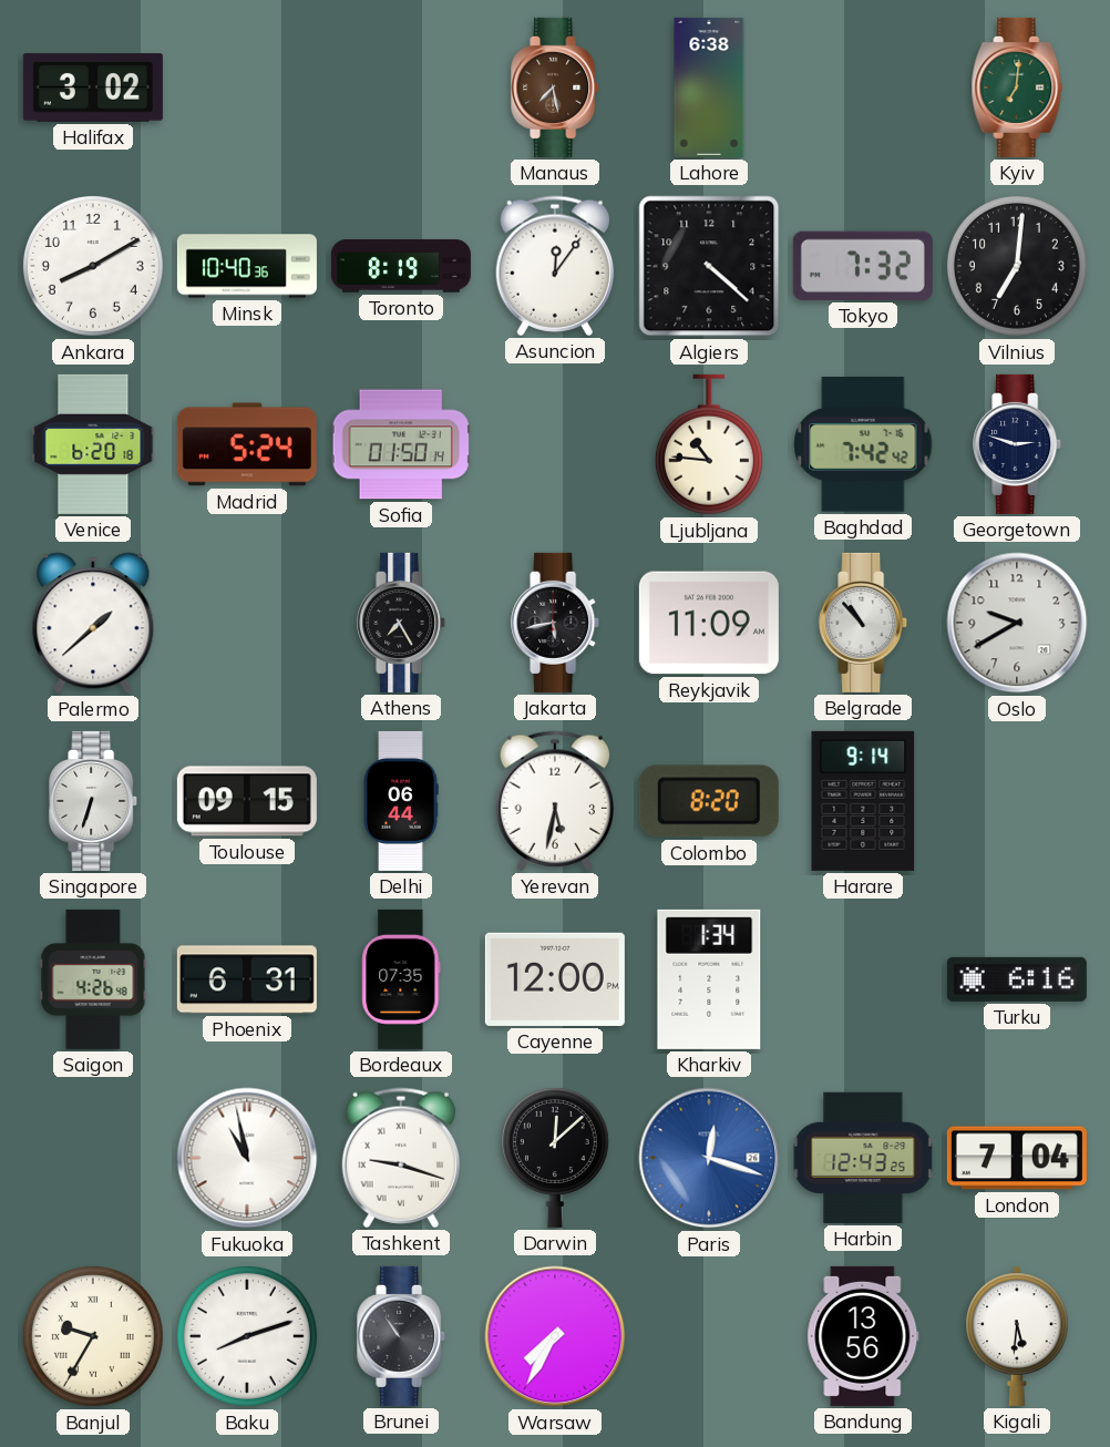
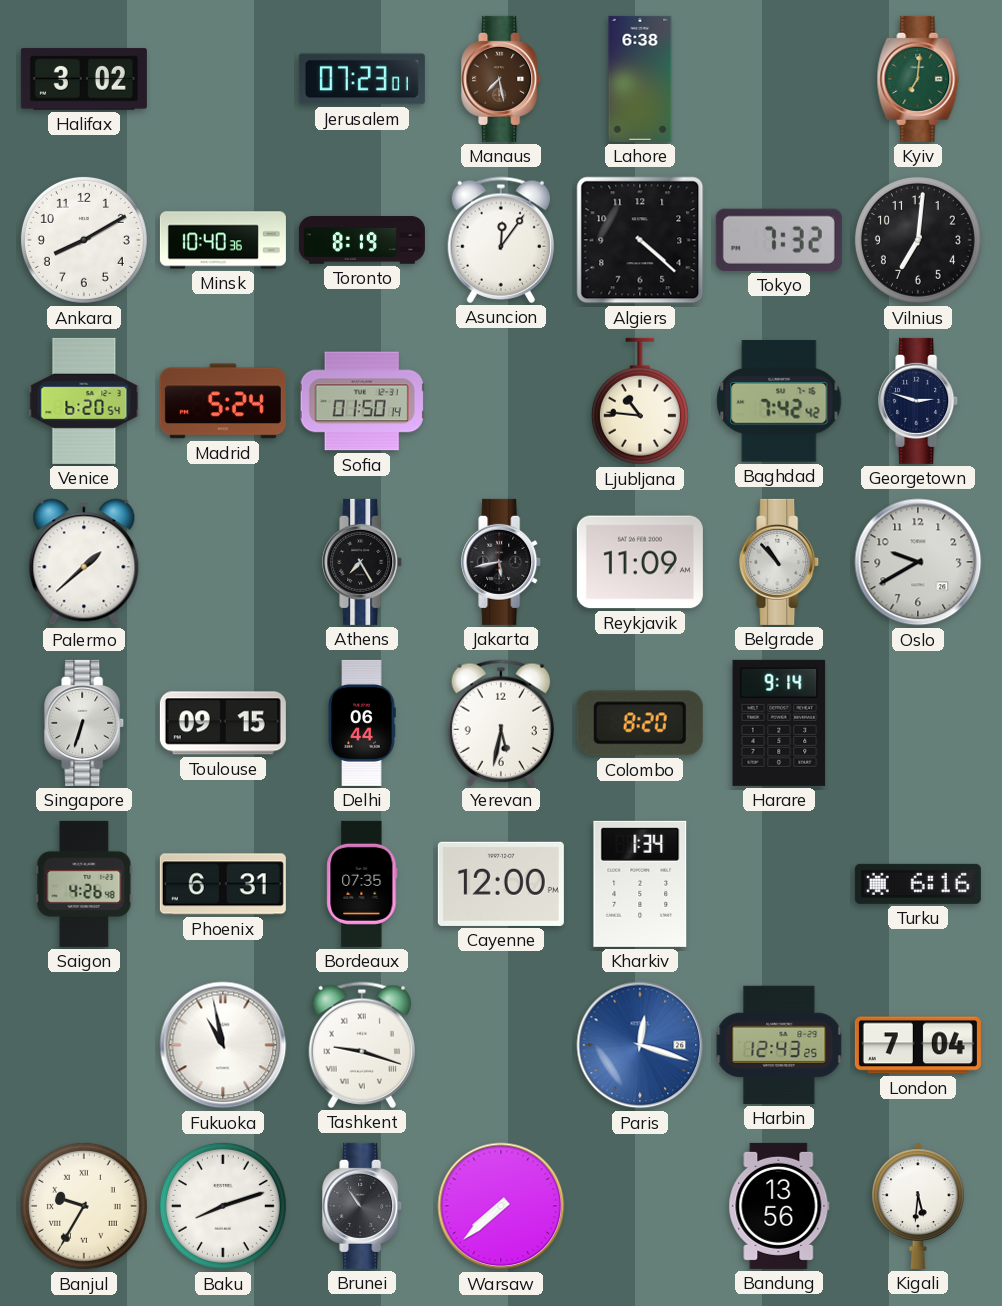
Jerusalem: none -> 07:23
Venice: 6:20:18 -> 6:20:54
Darwin: 12:08 -> none
Warsaw: 7:35 -> 7:38
